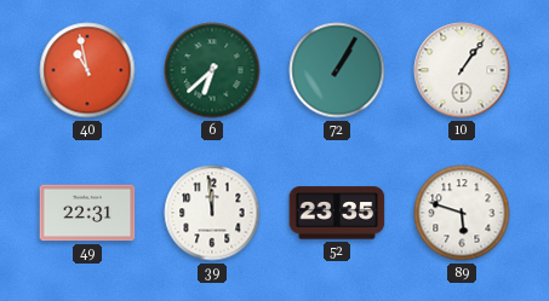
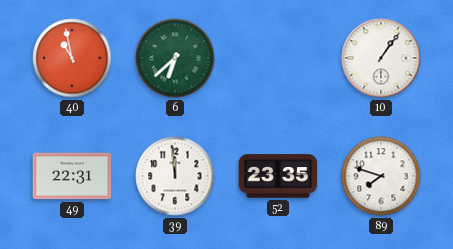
72: 1:05 -> none
89: 5:48 -> 7:48
